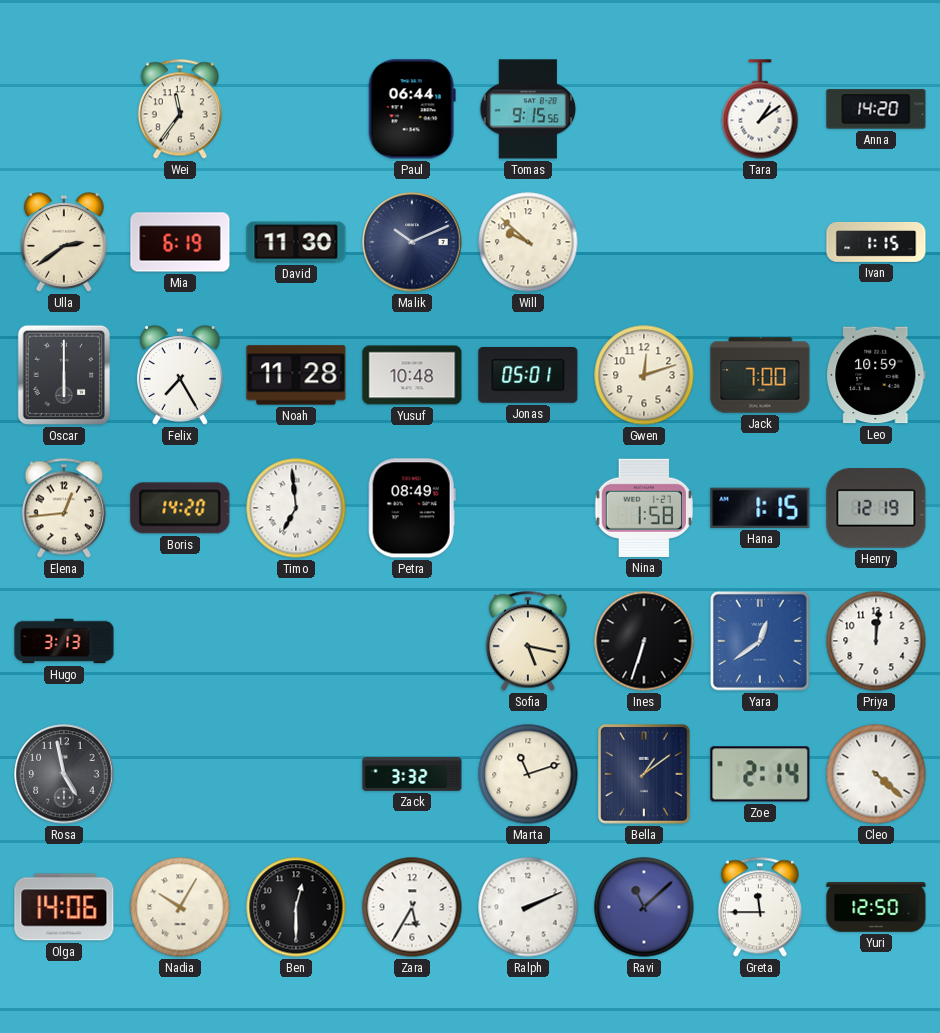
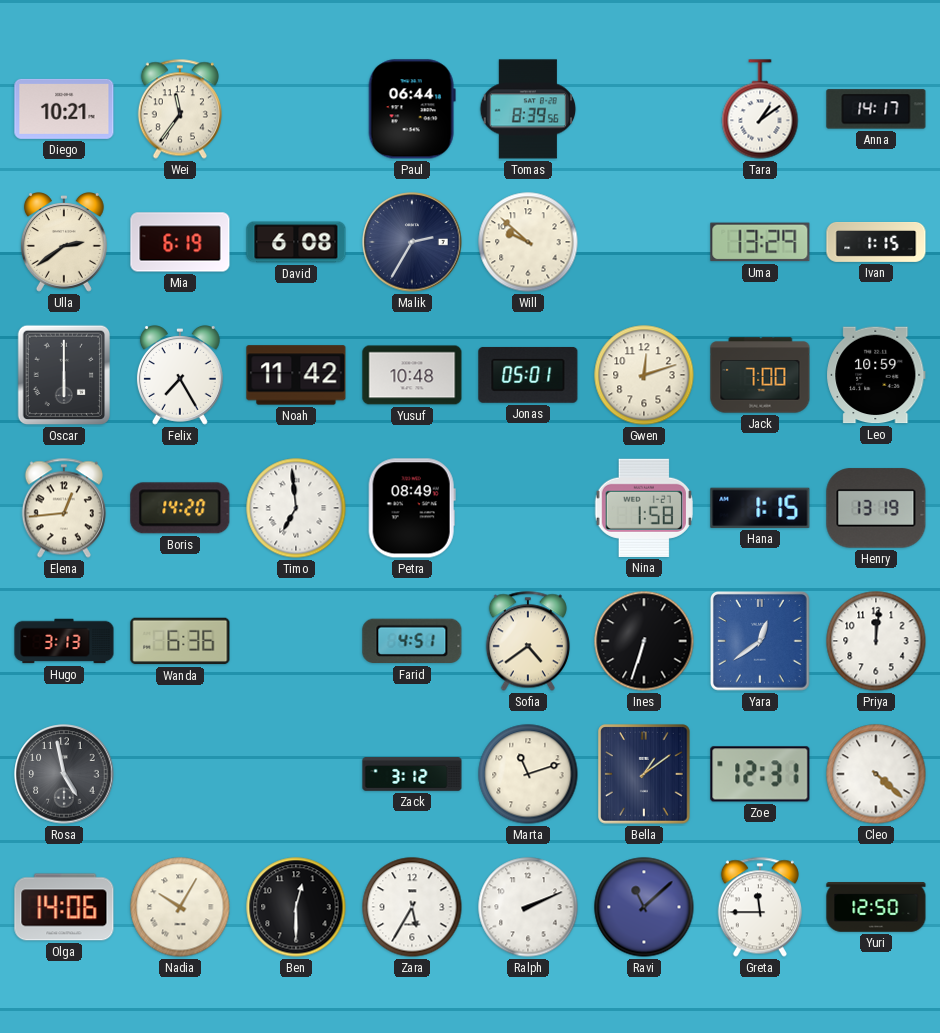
Diego: none -> 10:21
Tomas: 9:15 -> 8:39
Anna: 14:20 -> 14:17
David: 11:30 -> 6:08
Malik: 10:11 -> 2:35
Uma: none -> 13:29
Noah: 11:28 -> 11:42
Henry: 12:19 -> 13:19
Wanda: none -> 6:36
Farid: none -> 4:51
Sofia: 5:17 -> 4:39
Zack: 3:32 -> 3:12
Zoe: 2:14 -> 12:31
